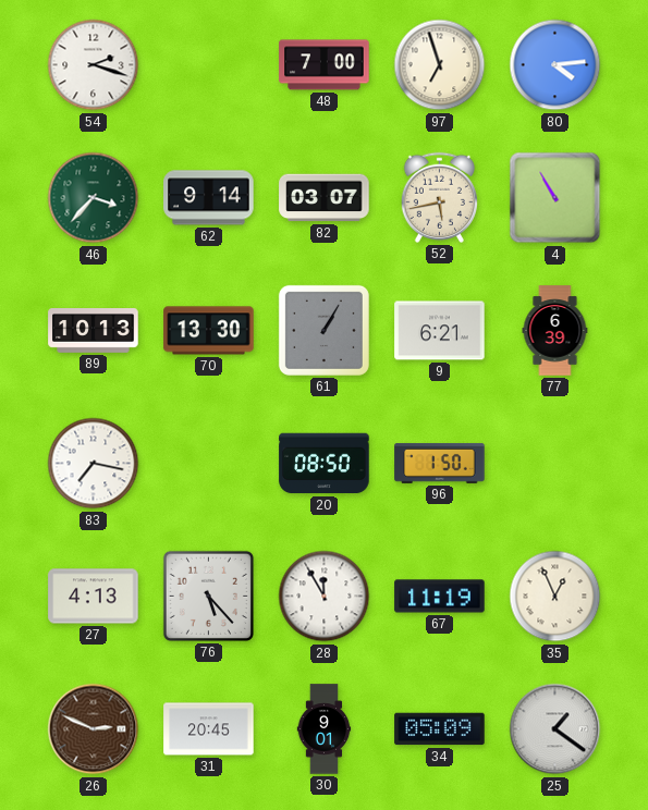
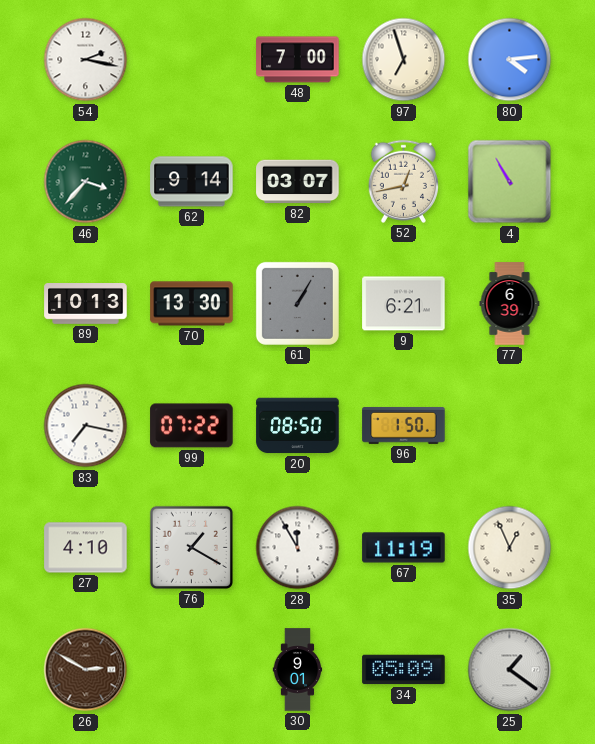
54: 2:18 -> 2:17
52: 5:43 -> 12:43
99: none -> 07:22
27: 4:13 -> 4:10
76: 5:23 -> 1:20
26: 2:49 -> 2:50
31: 20:45 -> none
